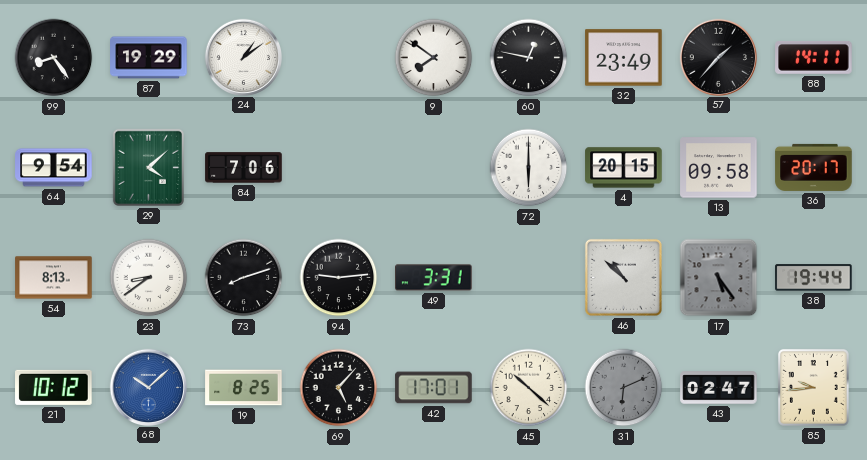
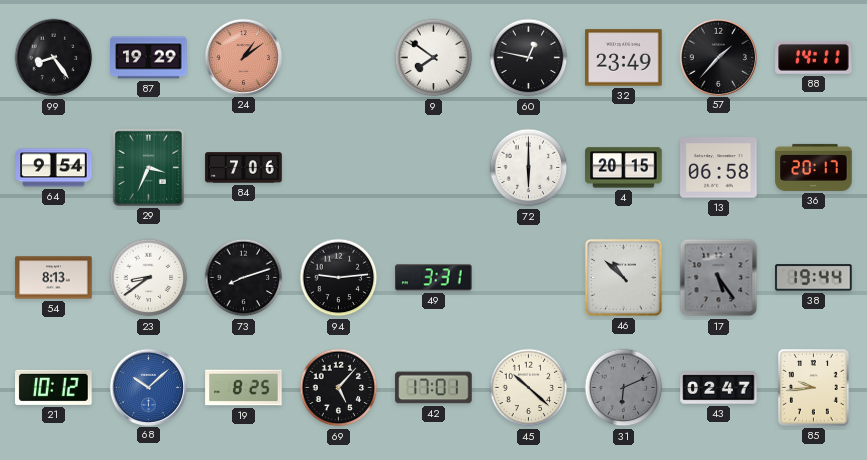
24 dial: white -> salmon
29: 4:08 -> 3:34
13: 09:58 -> 06:58
